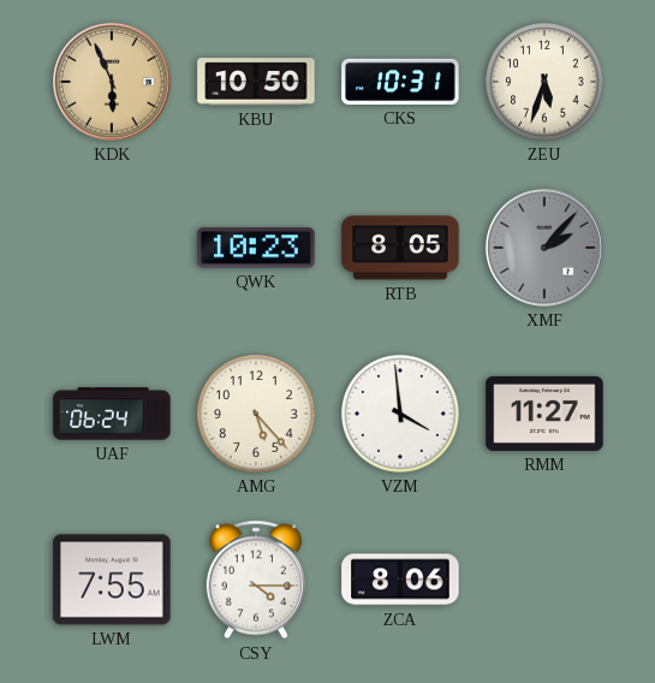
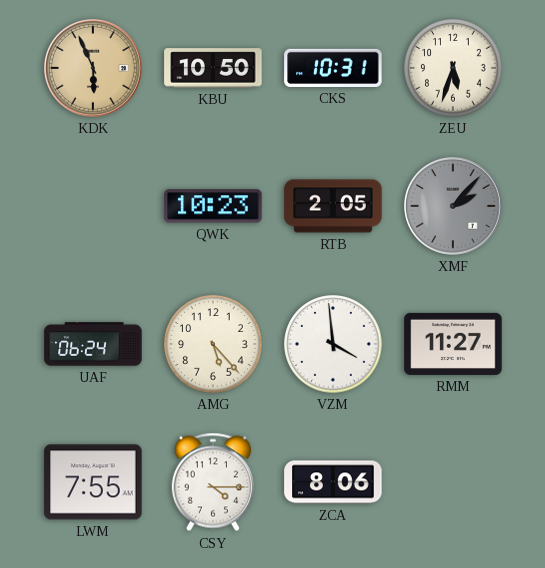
RTB: 8:05 -> 2:05
